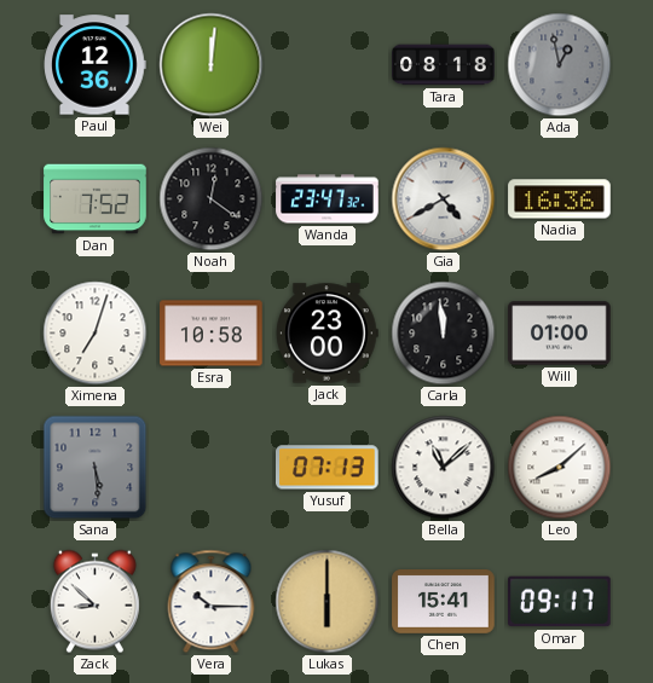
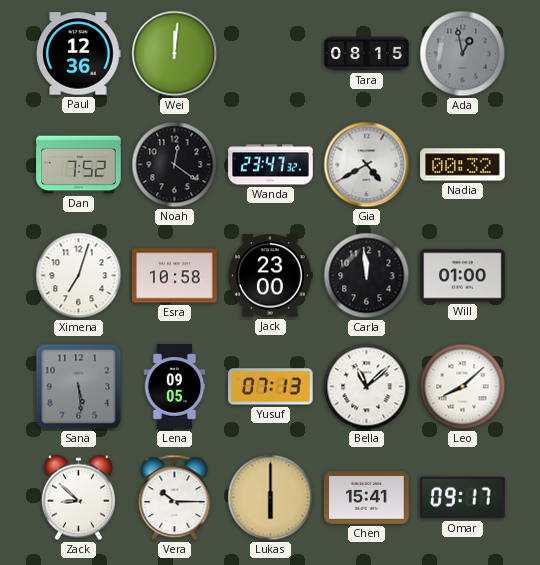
Tara: 08:18 -> 08:15
Nadia: 16:36 -> 00:32
Lena: none -> 09:05
